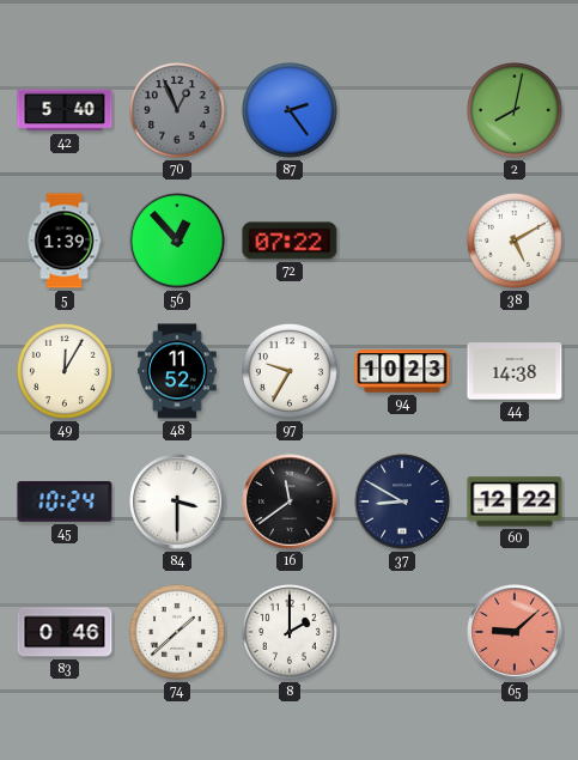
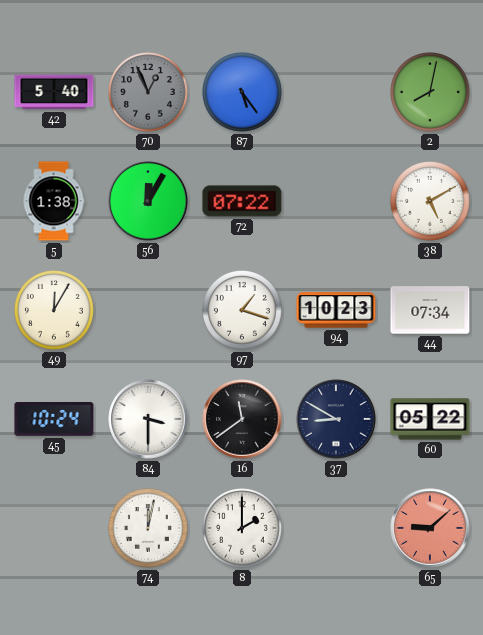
87: 2:24 -> 5:24
5: 1:39 -> 1:38
56: 12:53 -> 12:05
48: 11:52 -> none
97: 9:35 -> 1:18
44: 14:38 -> 07:34
60: 12:22 -> 05:22
83: 0:46 -> none
74: 1:38 -> 12:02
